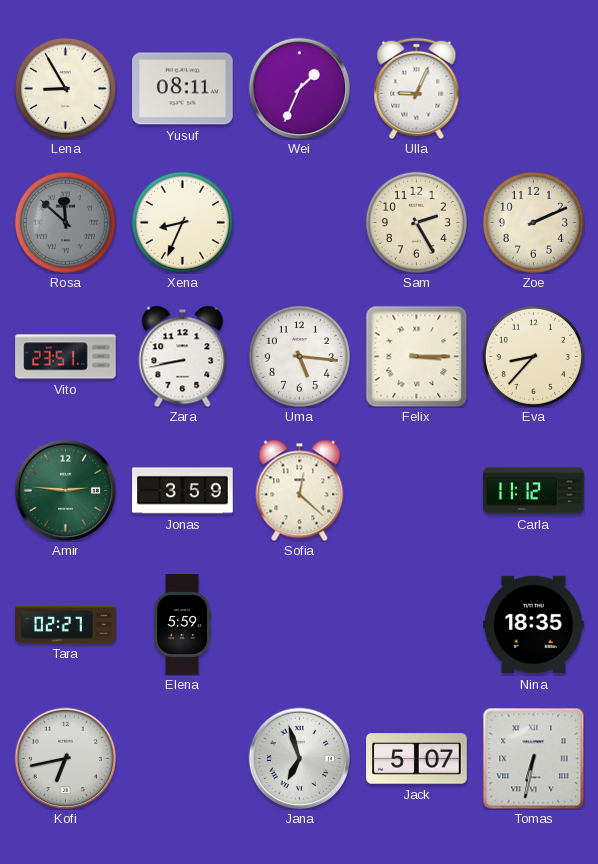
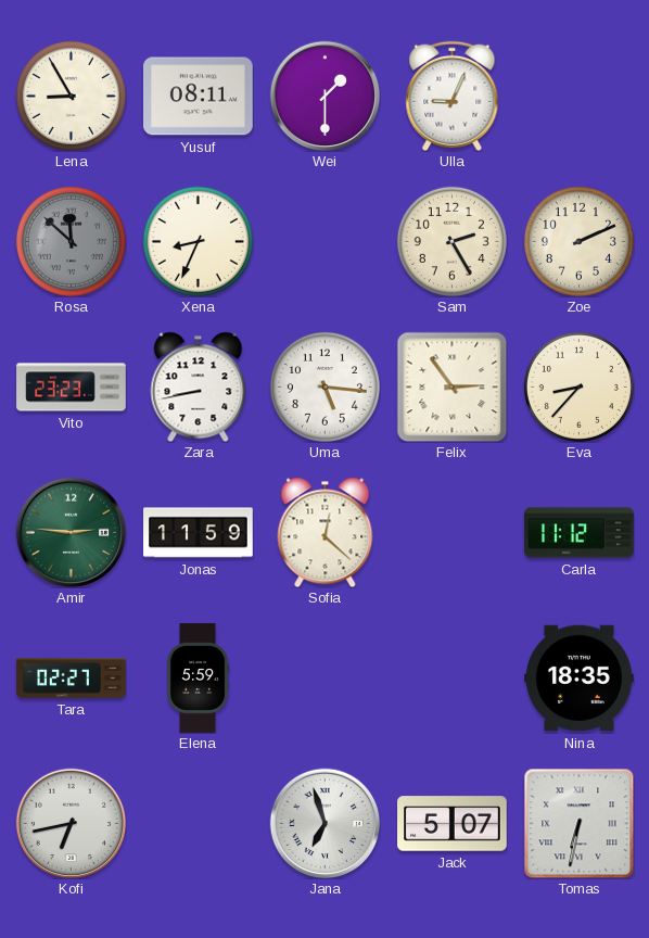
Wei: 1:34 -> 1:30
Vito: 23:51 -> 23:23
Felix: 3:15 -> 2:54
Jonas: 3:59 -> 11:59
